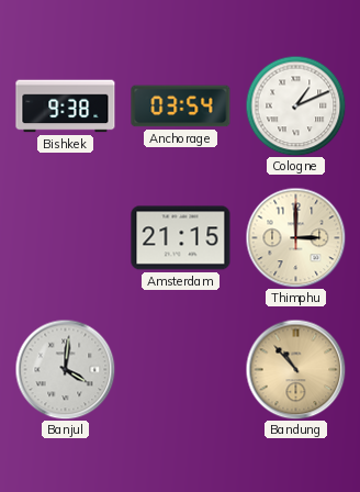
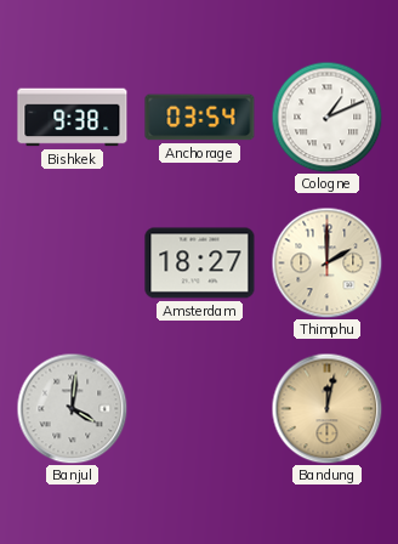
Amsterdam: 21:15 -> 18:27
Thimphu: 3:00 -> 2:00
Bandung: 10:53 -> 12:02
